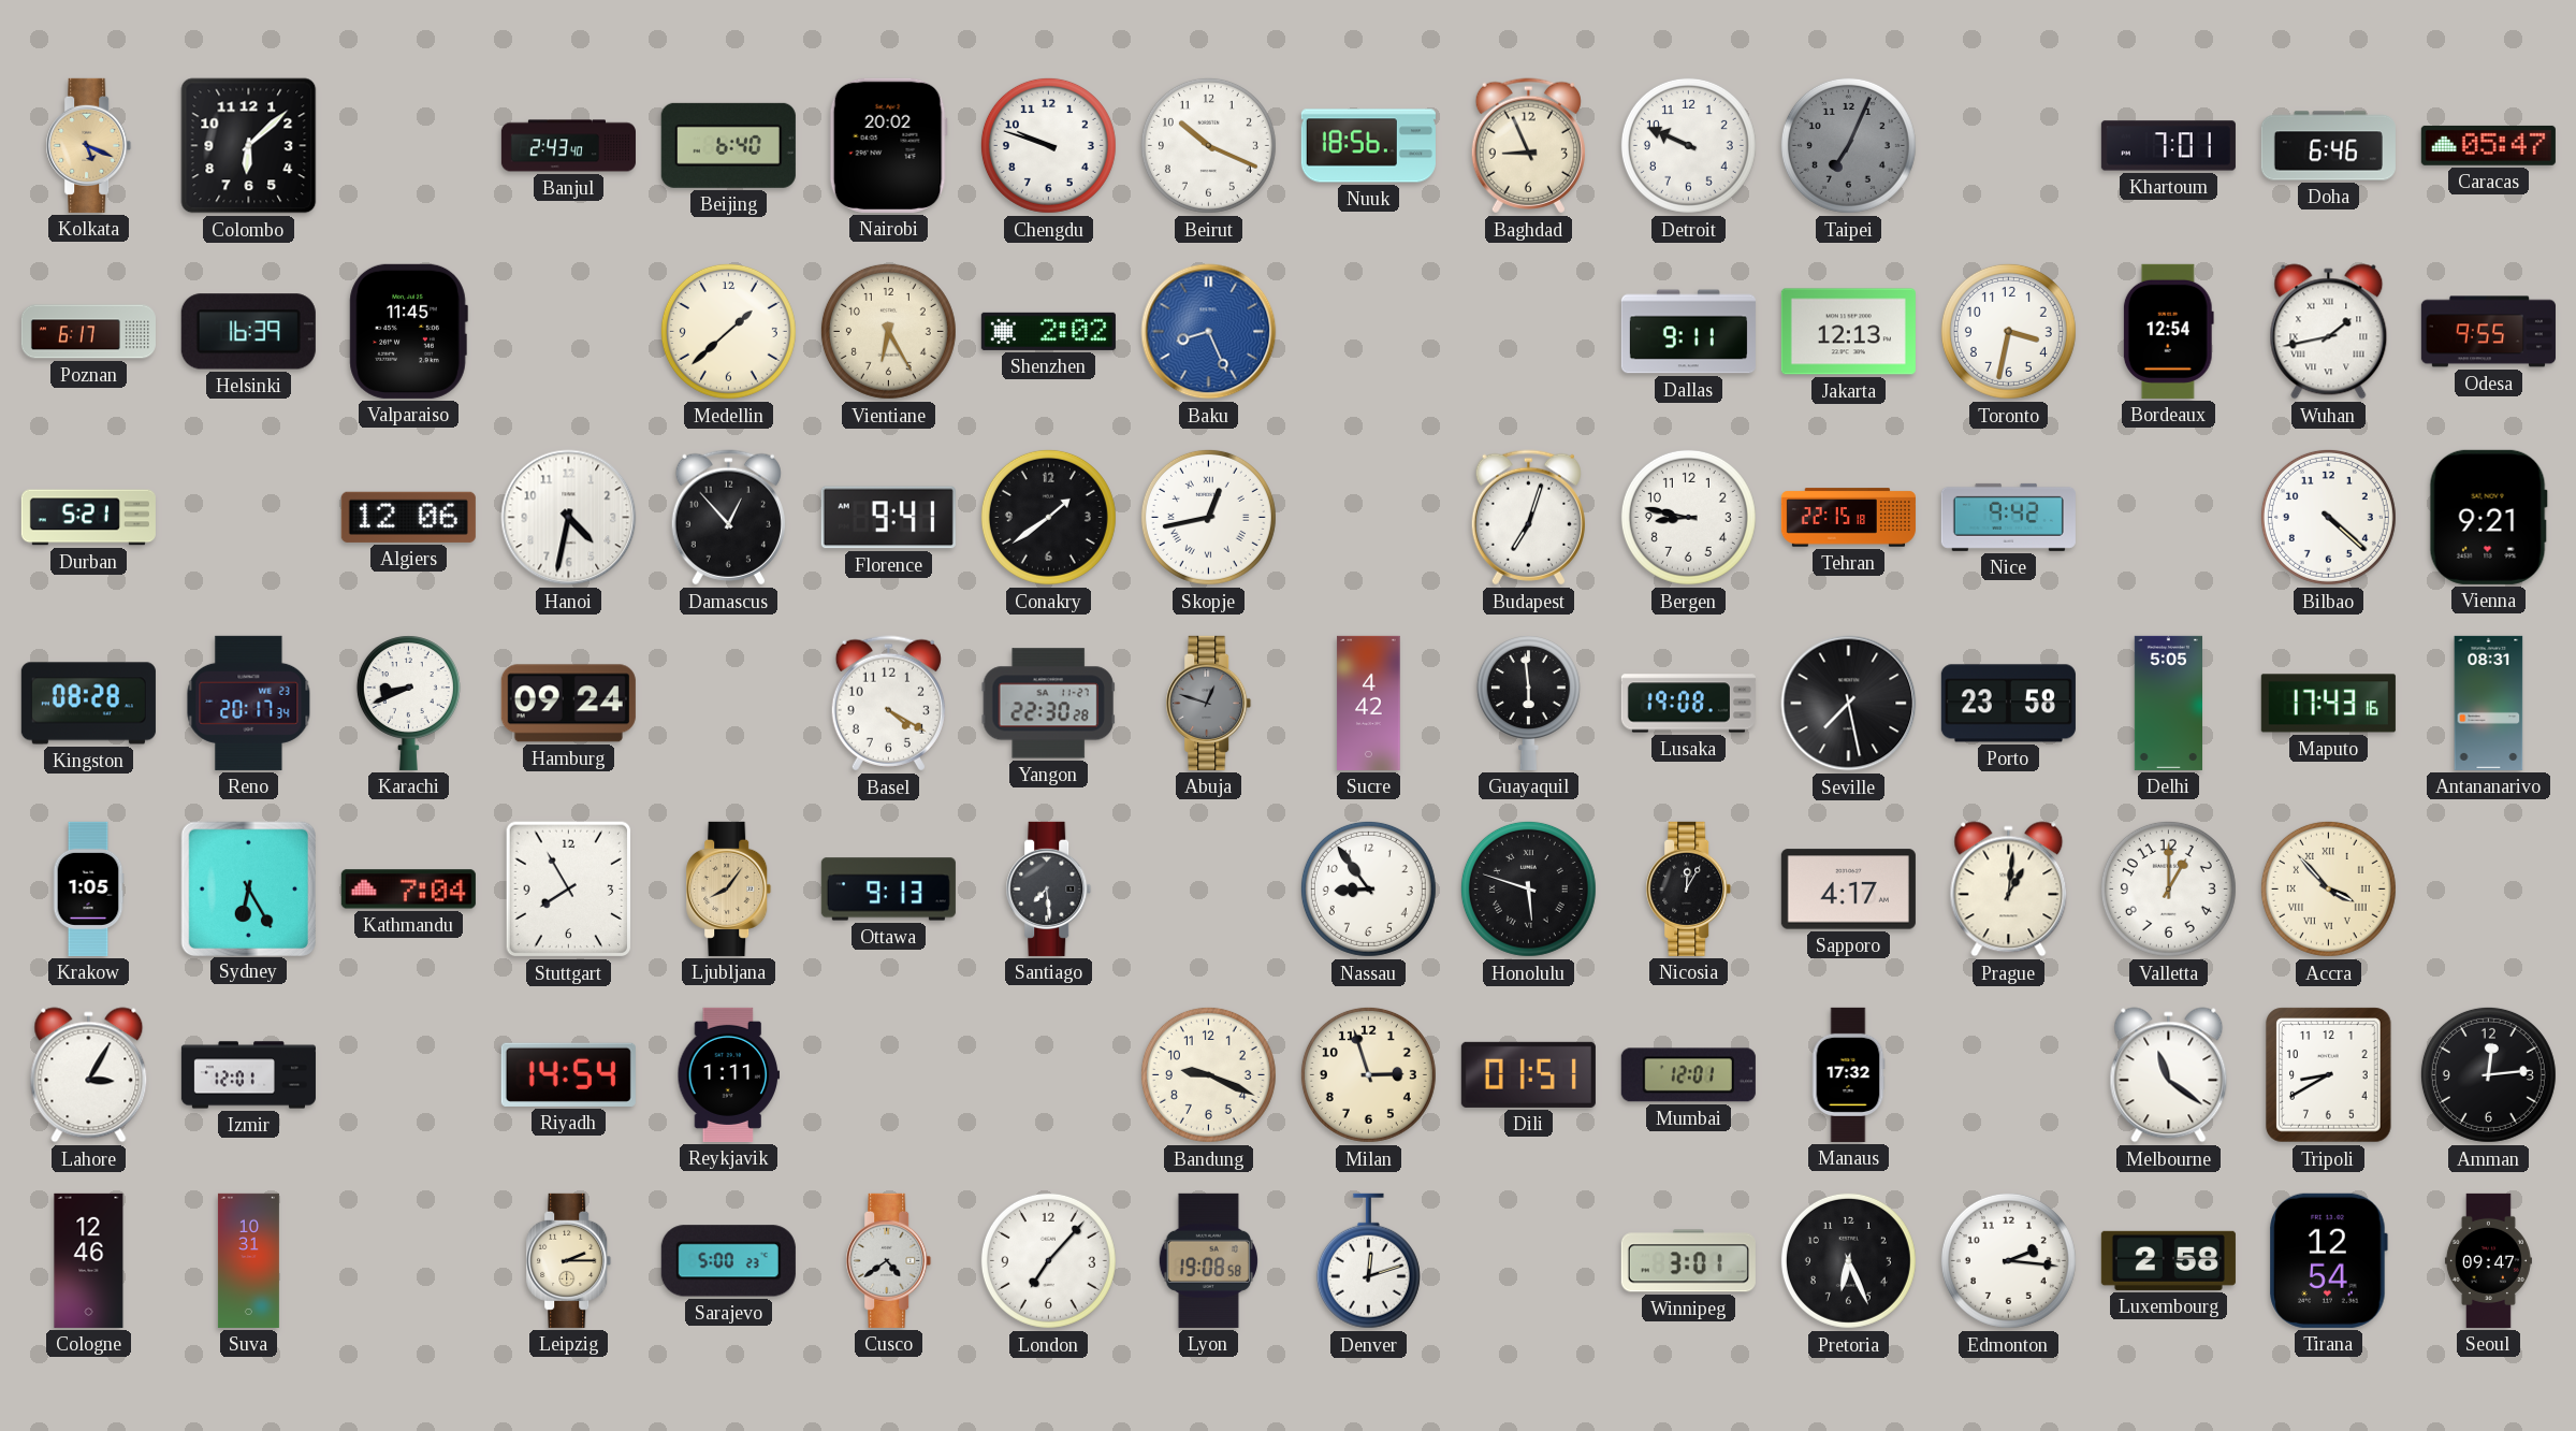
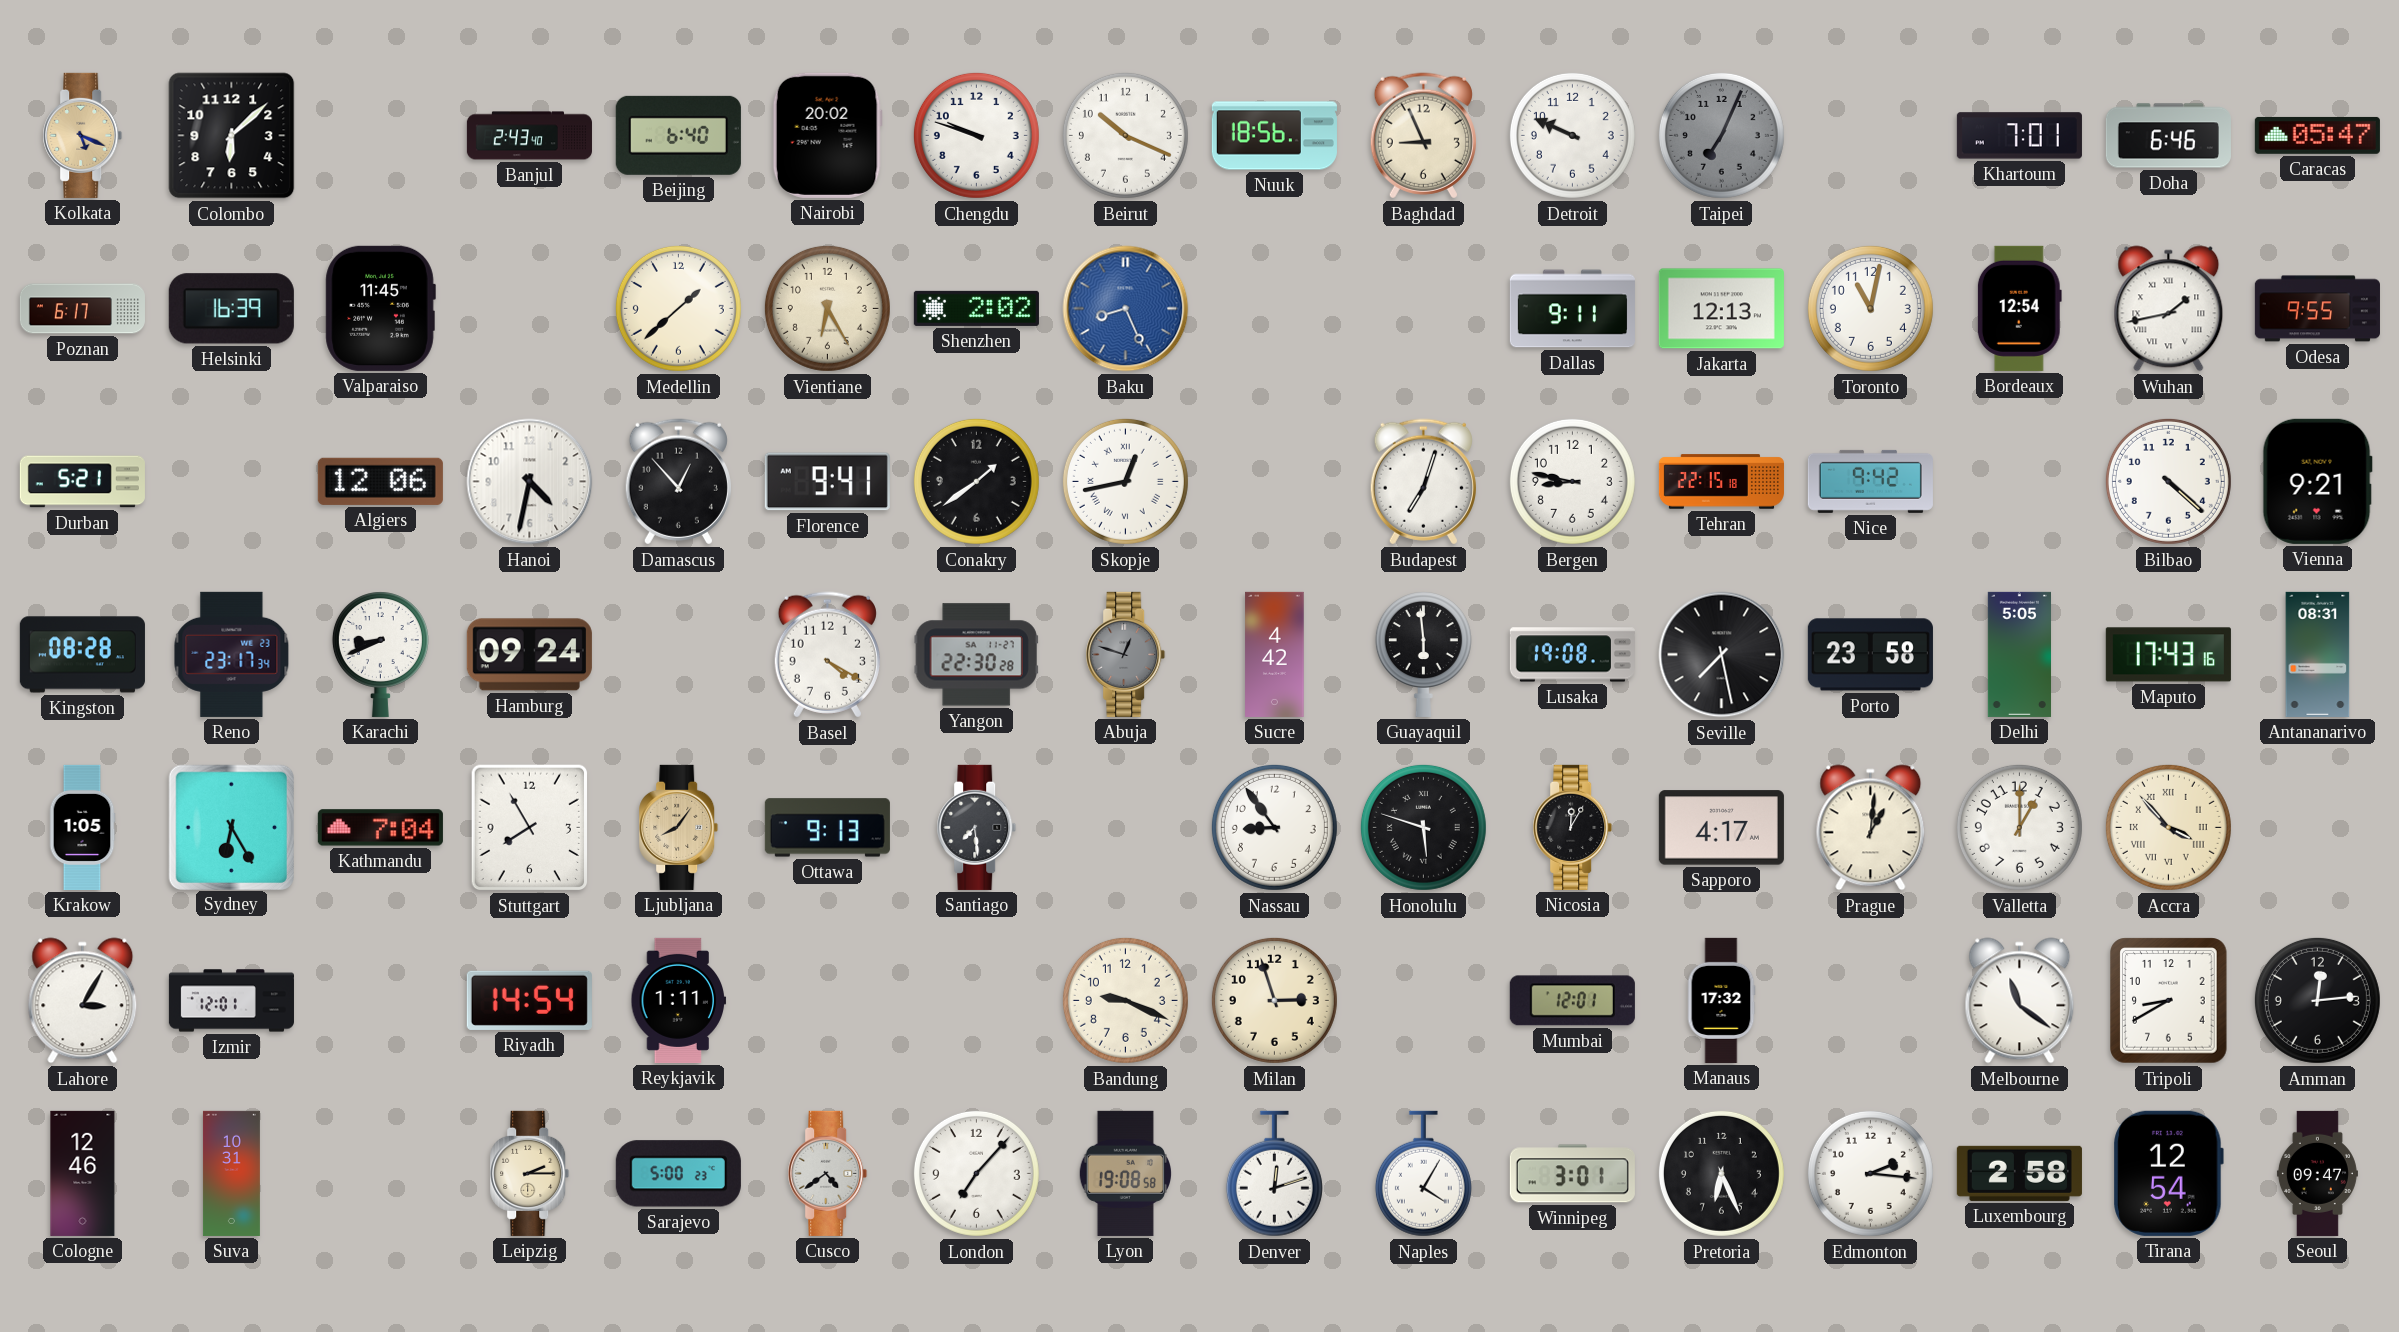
Toronto: 3:32 -> 11:02
Reno: 20:17 -> 23:17
Dili: 01:51 -> none
Naples: none -> 4:05
